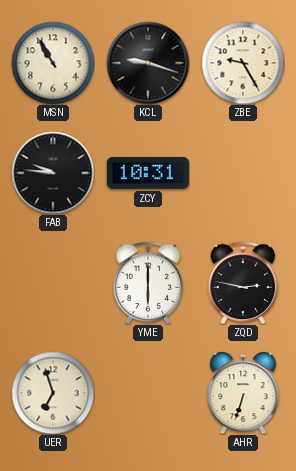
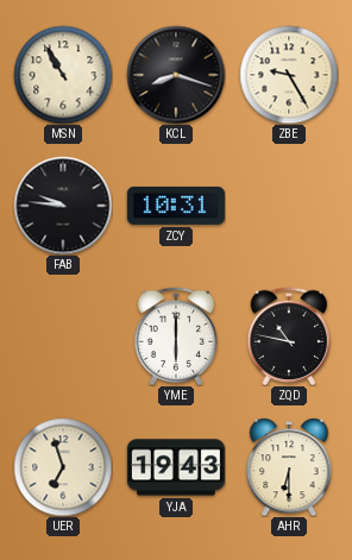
KCL: 9:18 -> 8:18
ZQD: 2:47 -> 10:47
YJA: none -> 19:43
AHR: 6:33 -> 6:30
